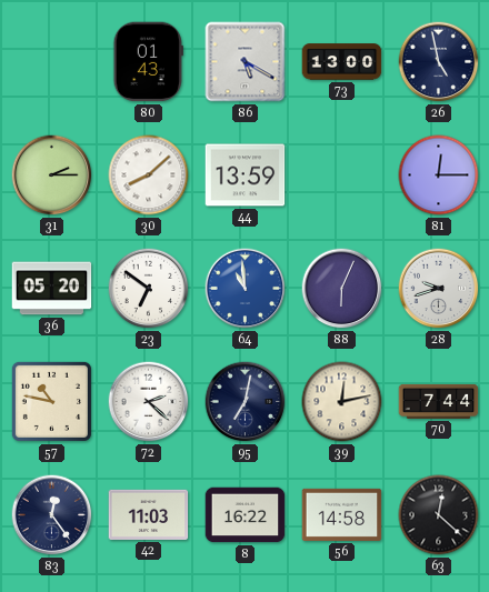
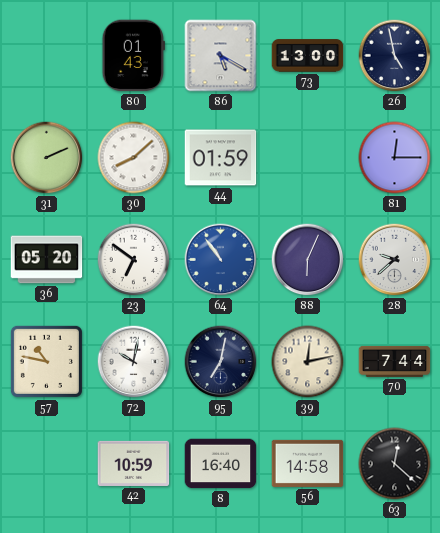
31: 2:15 -> 2:11
44: 13:59 -> 01:59
64: 10:59 -> 10:54
28: 9:42 -> 9:38
72: 2:22 -> 10:02
83: 12:24 -> none
42: 11:03 -> 10:59
8: 16:22 -> 16:40
